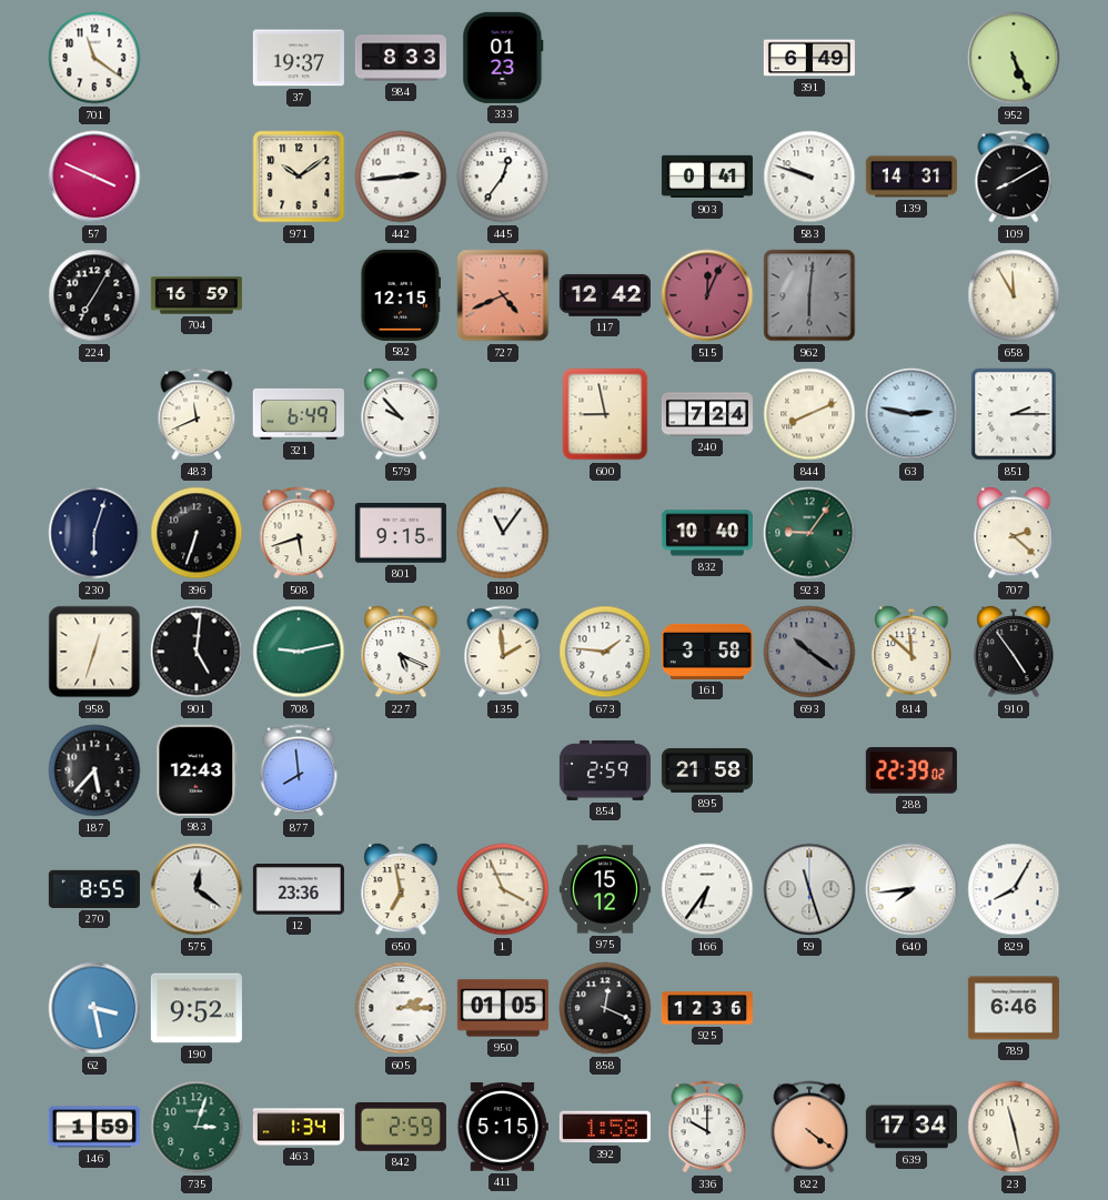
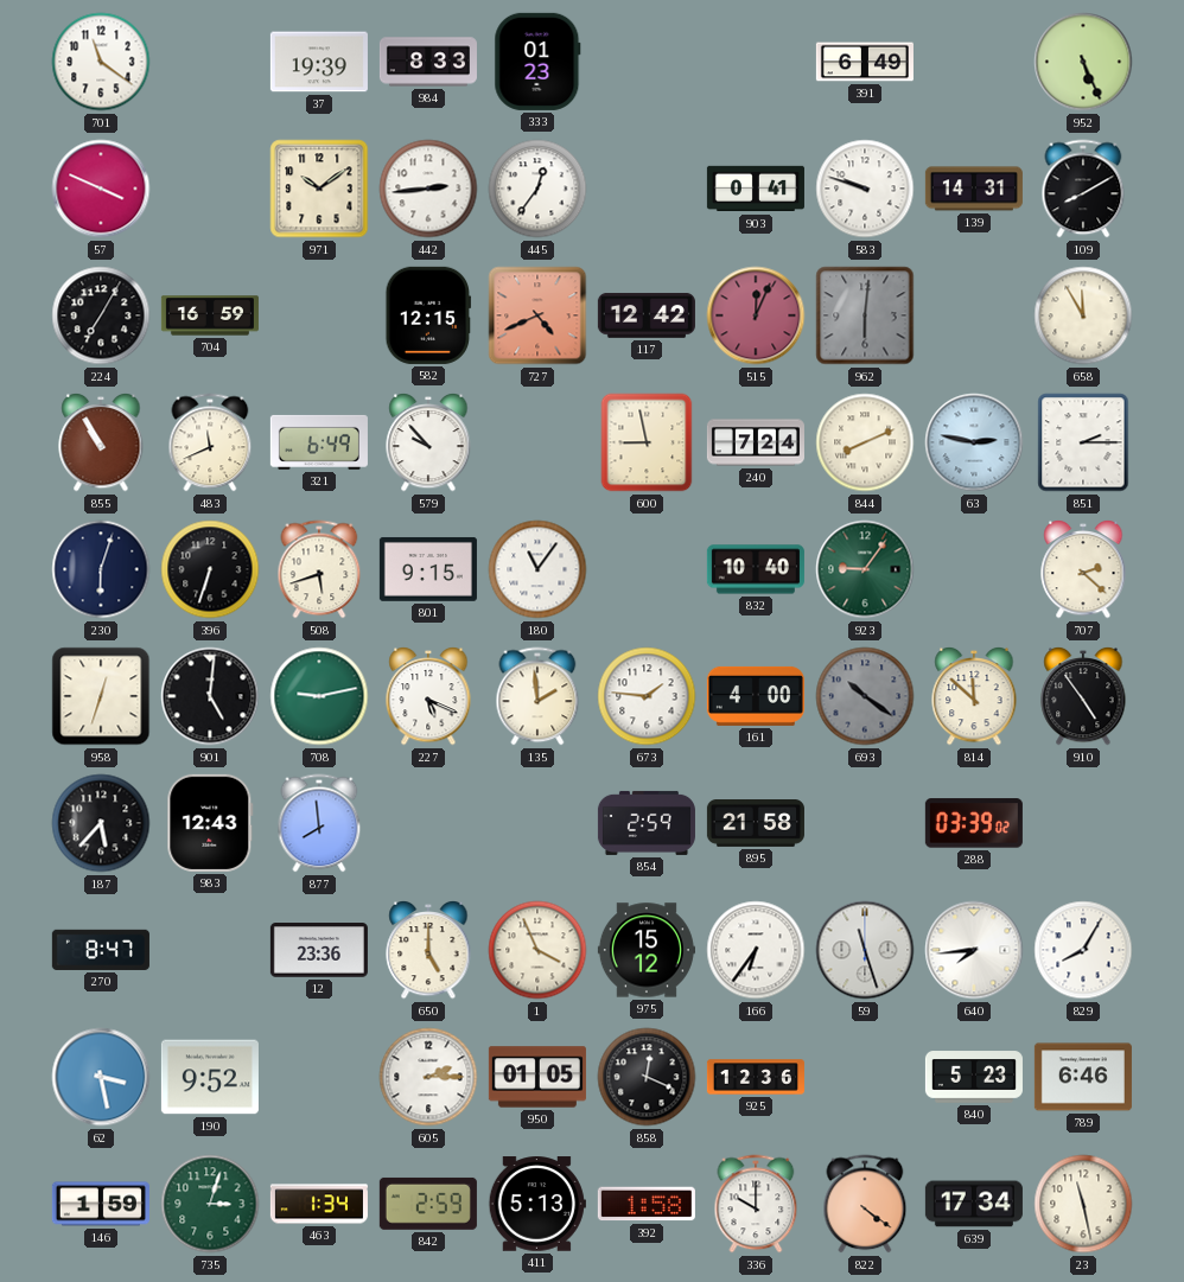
37: 19:37 -> 19:39
855: none -> 10:55
161: 3:58 -> 4:00
288: 22:39 -> 03:39
270: 8:55 -> 8:47
575: 12:21 -> none
650: 6:58 -> 5:00
840: none -> 5:23
411: 5:15 -> 5:13
